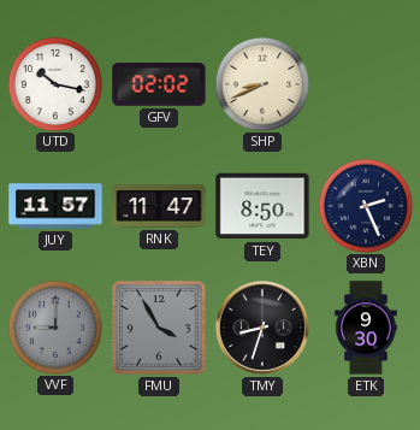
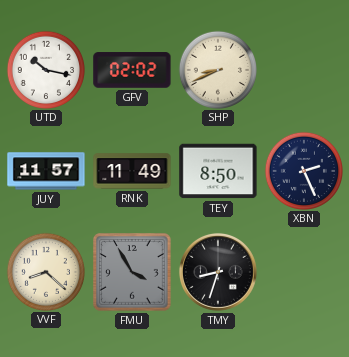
RNK: 11:47 -> 11:49
VVF: 9:00 -> 8:22
VVF dial: grey -> cream
ETK: 9:30 -> none
